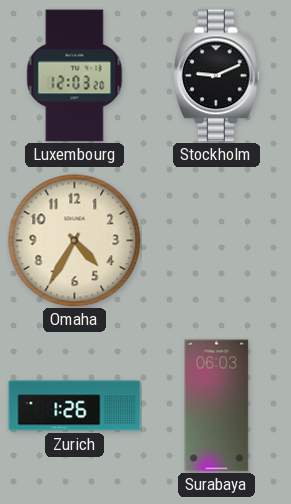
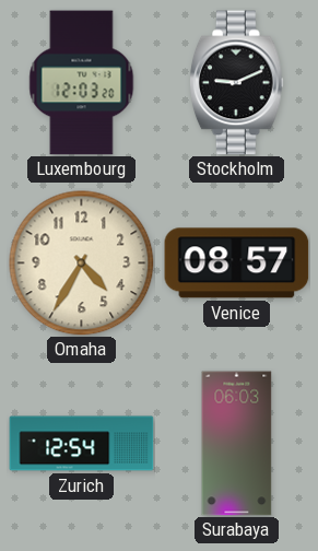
Venice: none -> 08:57
Zurich: 1:26 -> 12:54
